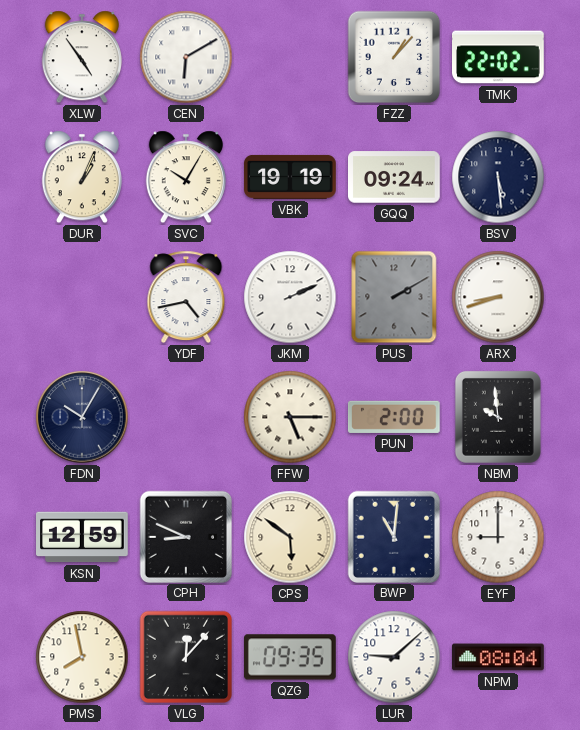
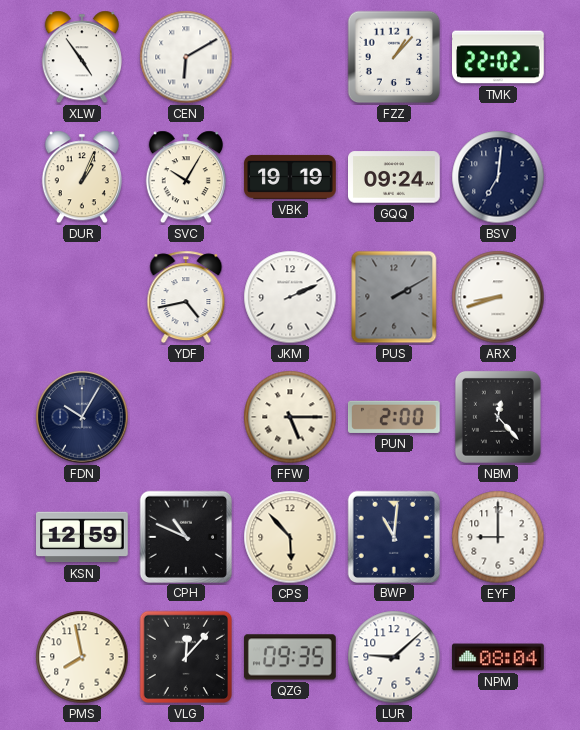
BSV: 5:29 -> 7:01
NBM: 9:59 -> 12:23
CPH: 8:49 -> 10:49
CPS: 5:51 -> 5:53
